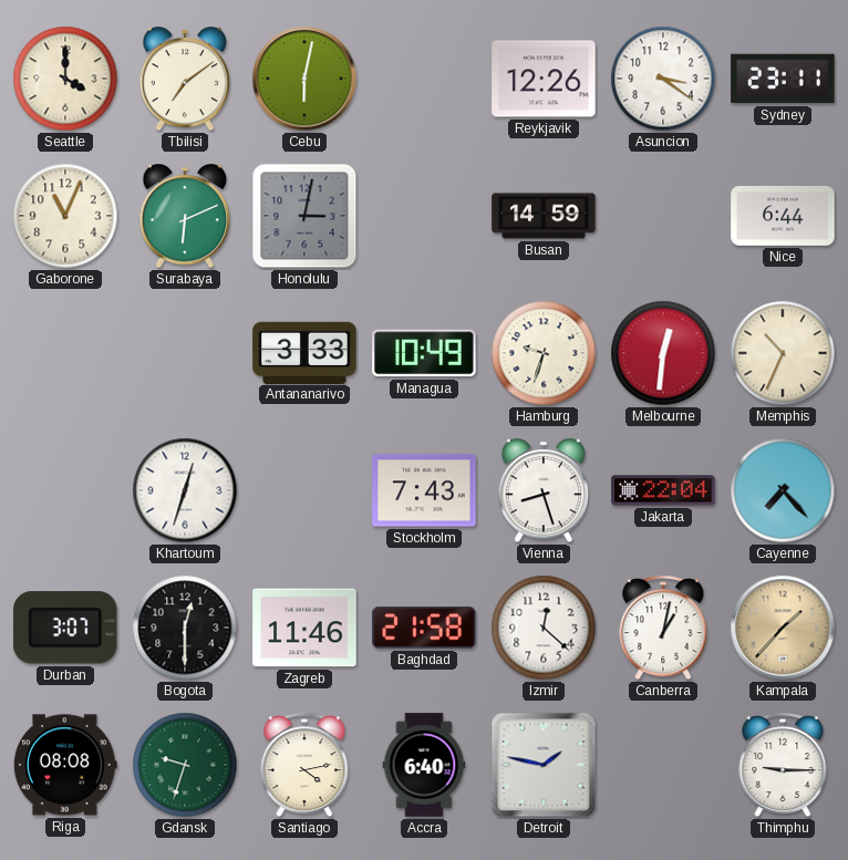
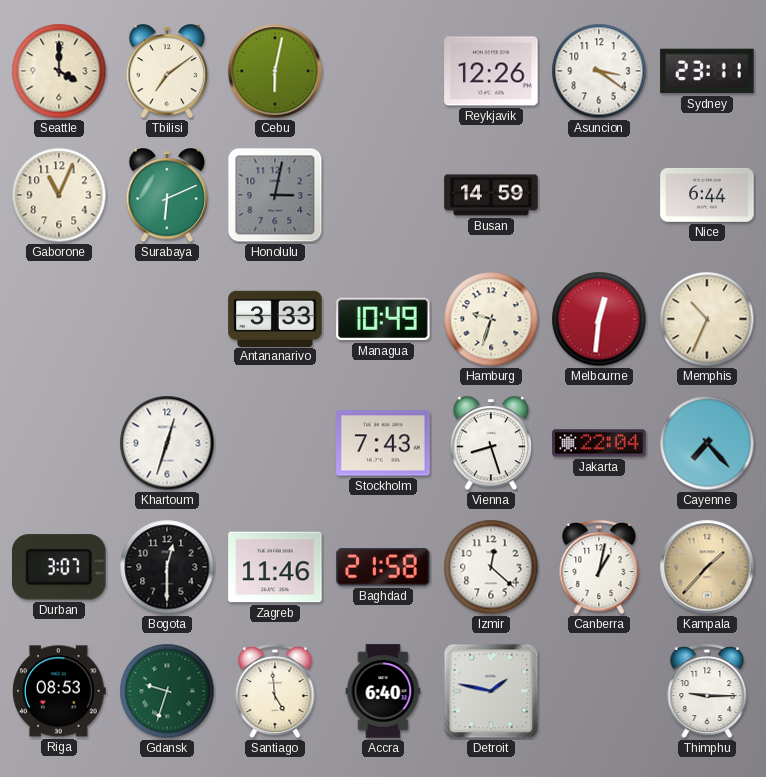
Riga: 08:08 -> 08:53
Santiago: 4:13 -> 4:59
